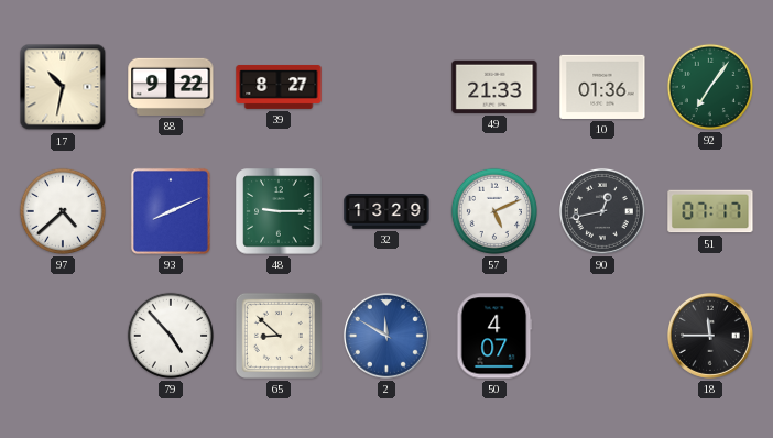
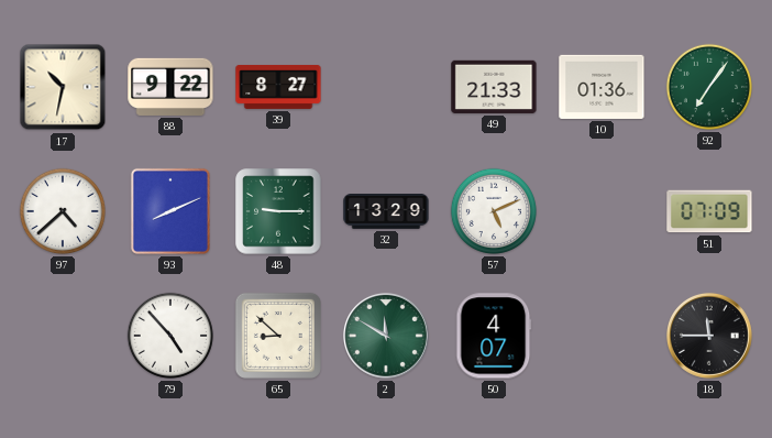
90: 12:43 -> none
51: 07:17 -> 07:09
2 dial: blue -> green
